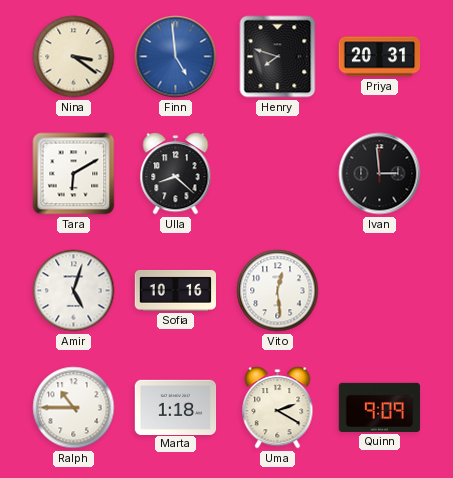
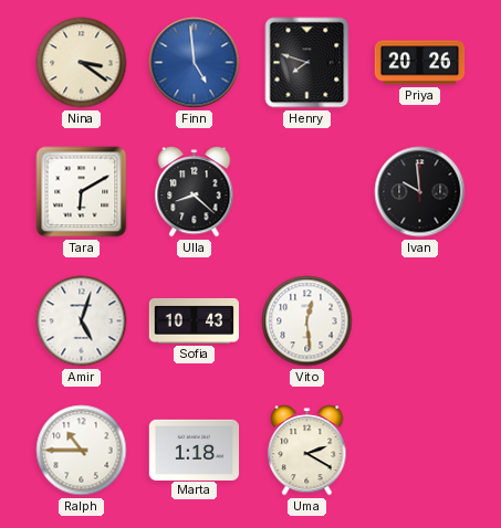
Priya: 20:31 -> 20:26
Ivan: 2:59 -> 9:59
Sofia: 10:16 -> 10:43
Quinn: 9:09 -> none
